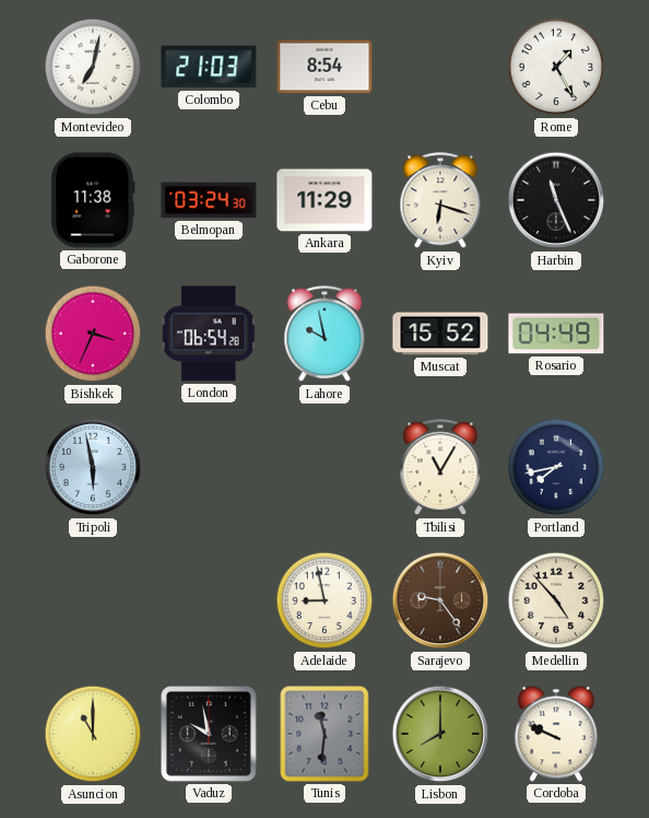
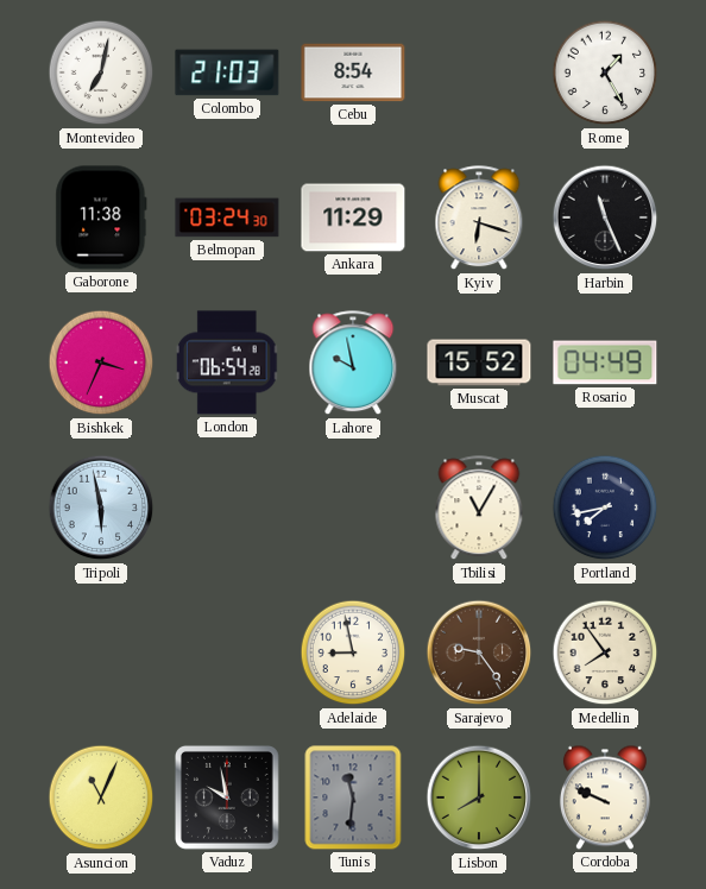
Medellin: 4:53 -> 7:54
Asuncion: 11:00 -> 11:04
